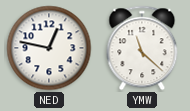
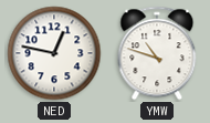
YMW: 11:22 -> 10:48
